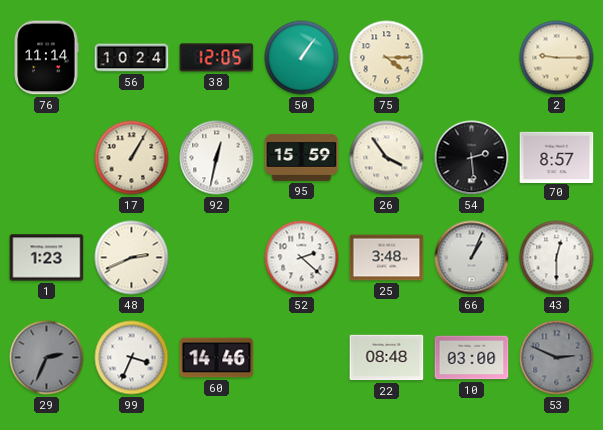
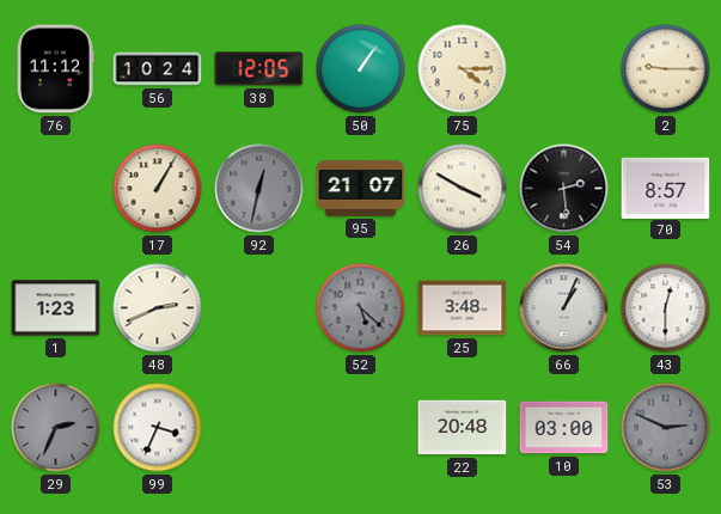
76: 11:14 -> 11:12
92 dial: white -> grey
95: 15:59 -> 21:07
26: 3:54 -> 3:50
52: 2:22 -> 5:22
52 dial: white -> grey
60: 14:46 -> none
22: 08:48 -> 20:48
